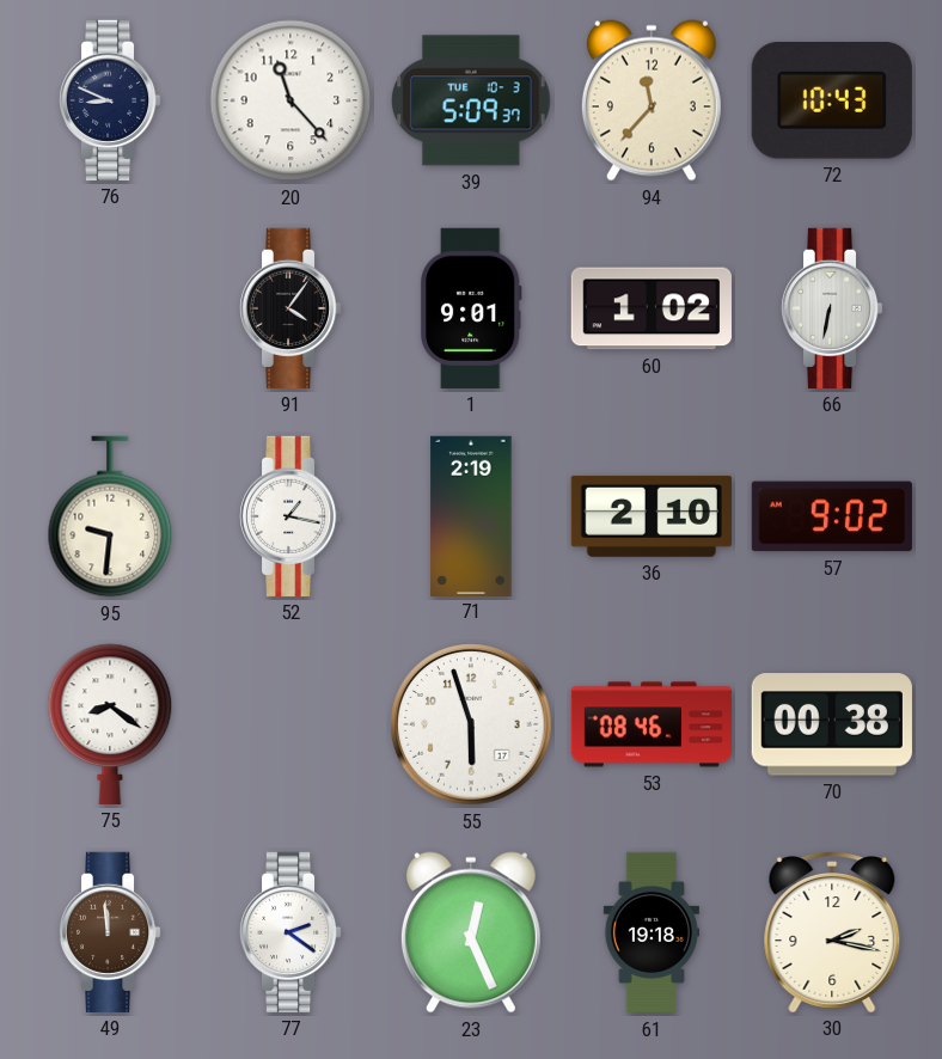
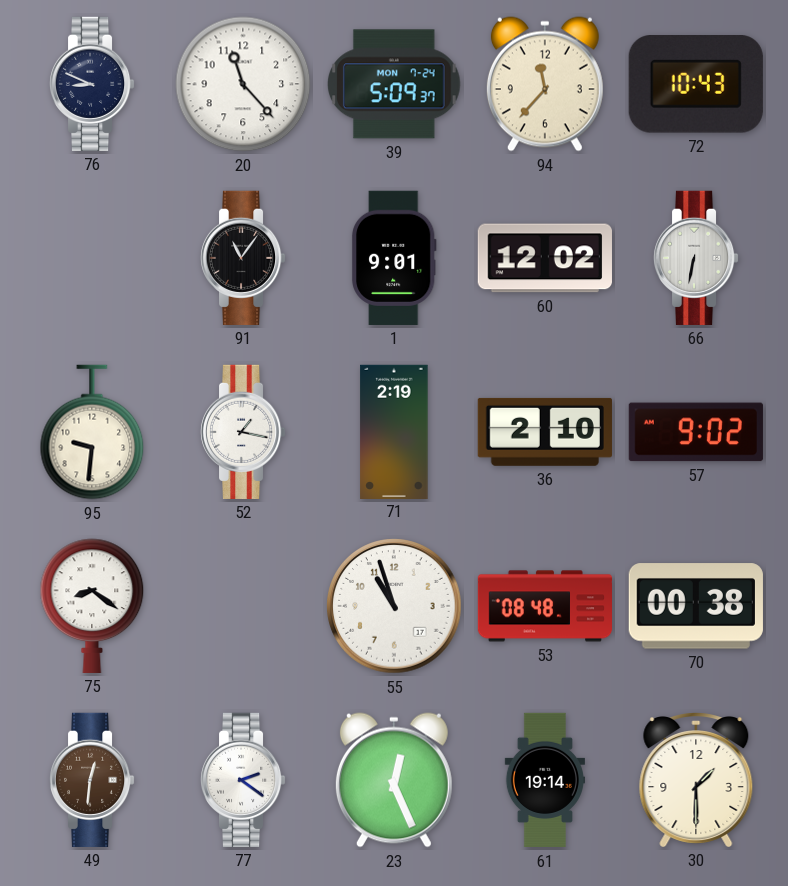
39 date: TUE 10-3 -> MON 7-24
91: 4:06 -> 11:06
60: 1:02 -> 12:02
55: 5:57 -> 10:57
53: 08:46 -> 08:48
49: 11:59 -> 12:31
61: 19:18 -> 19:14
30: 2:17 -> 1:30
